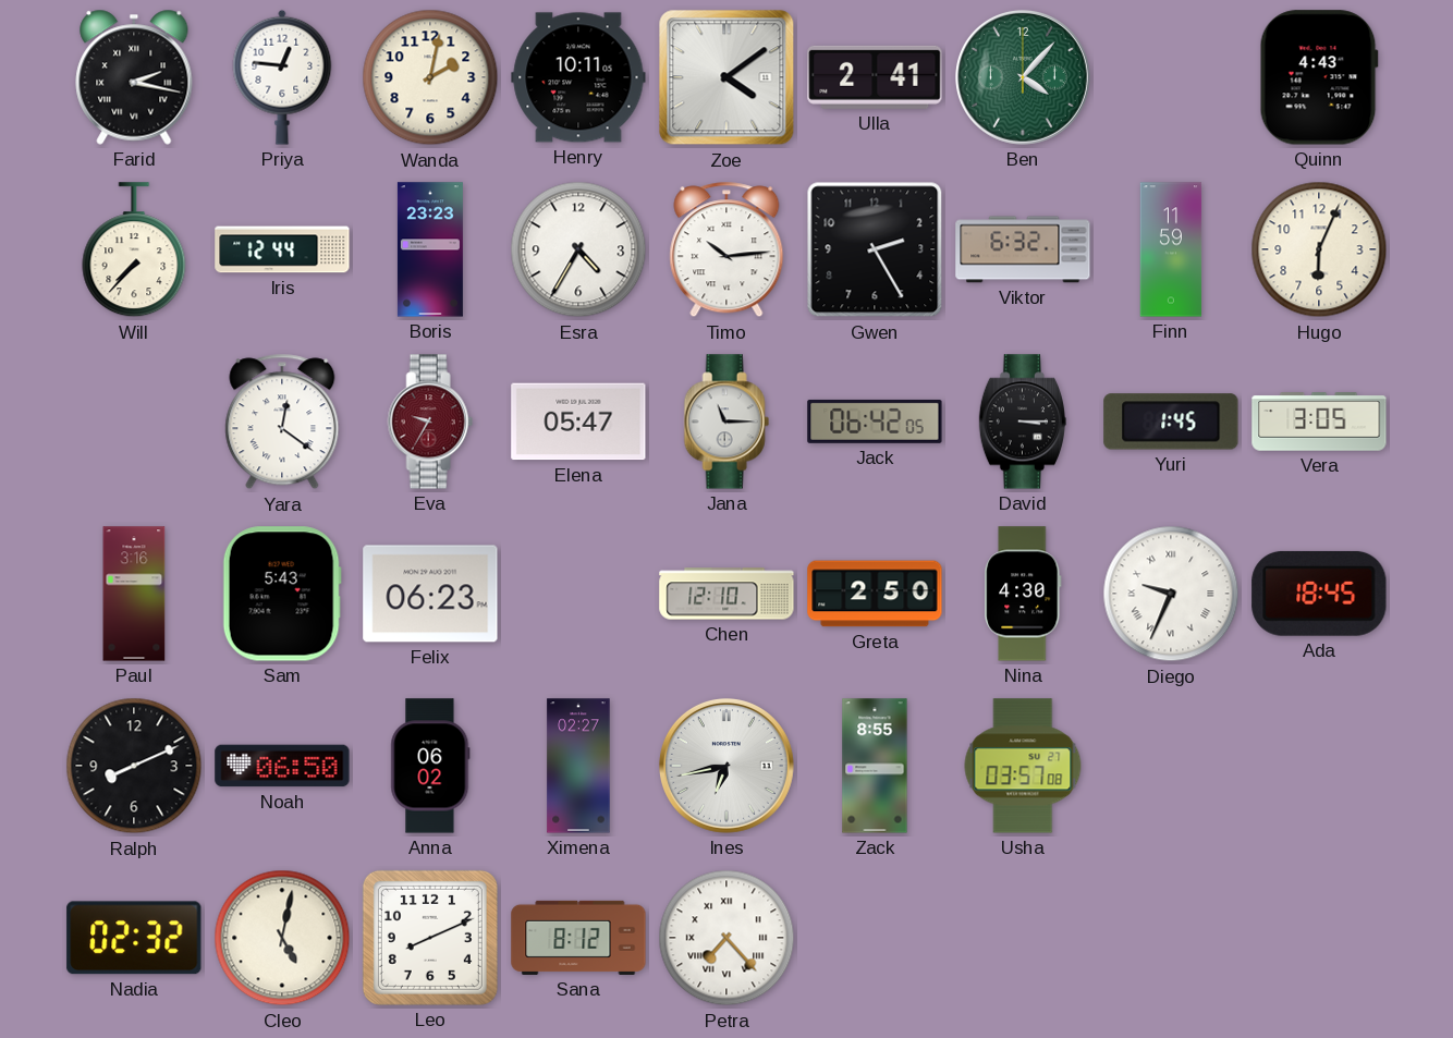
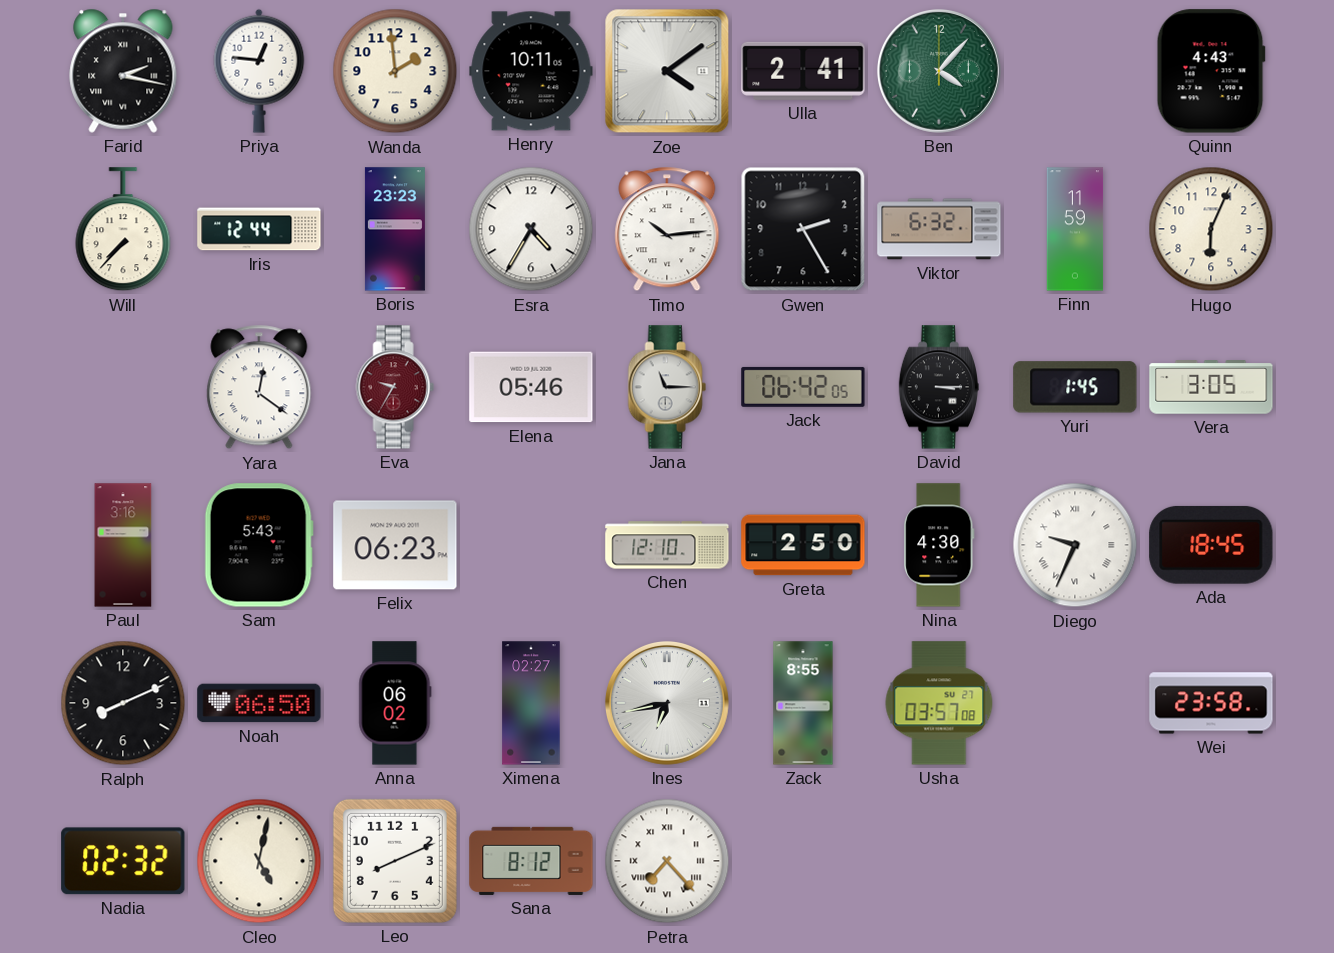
Wanda: 2:02 -> 1:59
Elena: 05:47 -> 05:46
Wei: none -> 23:58
